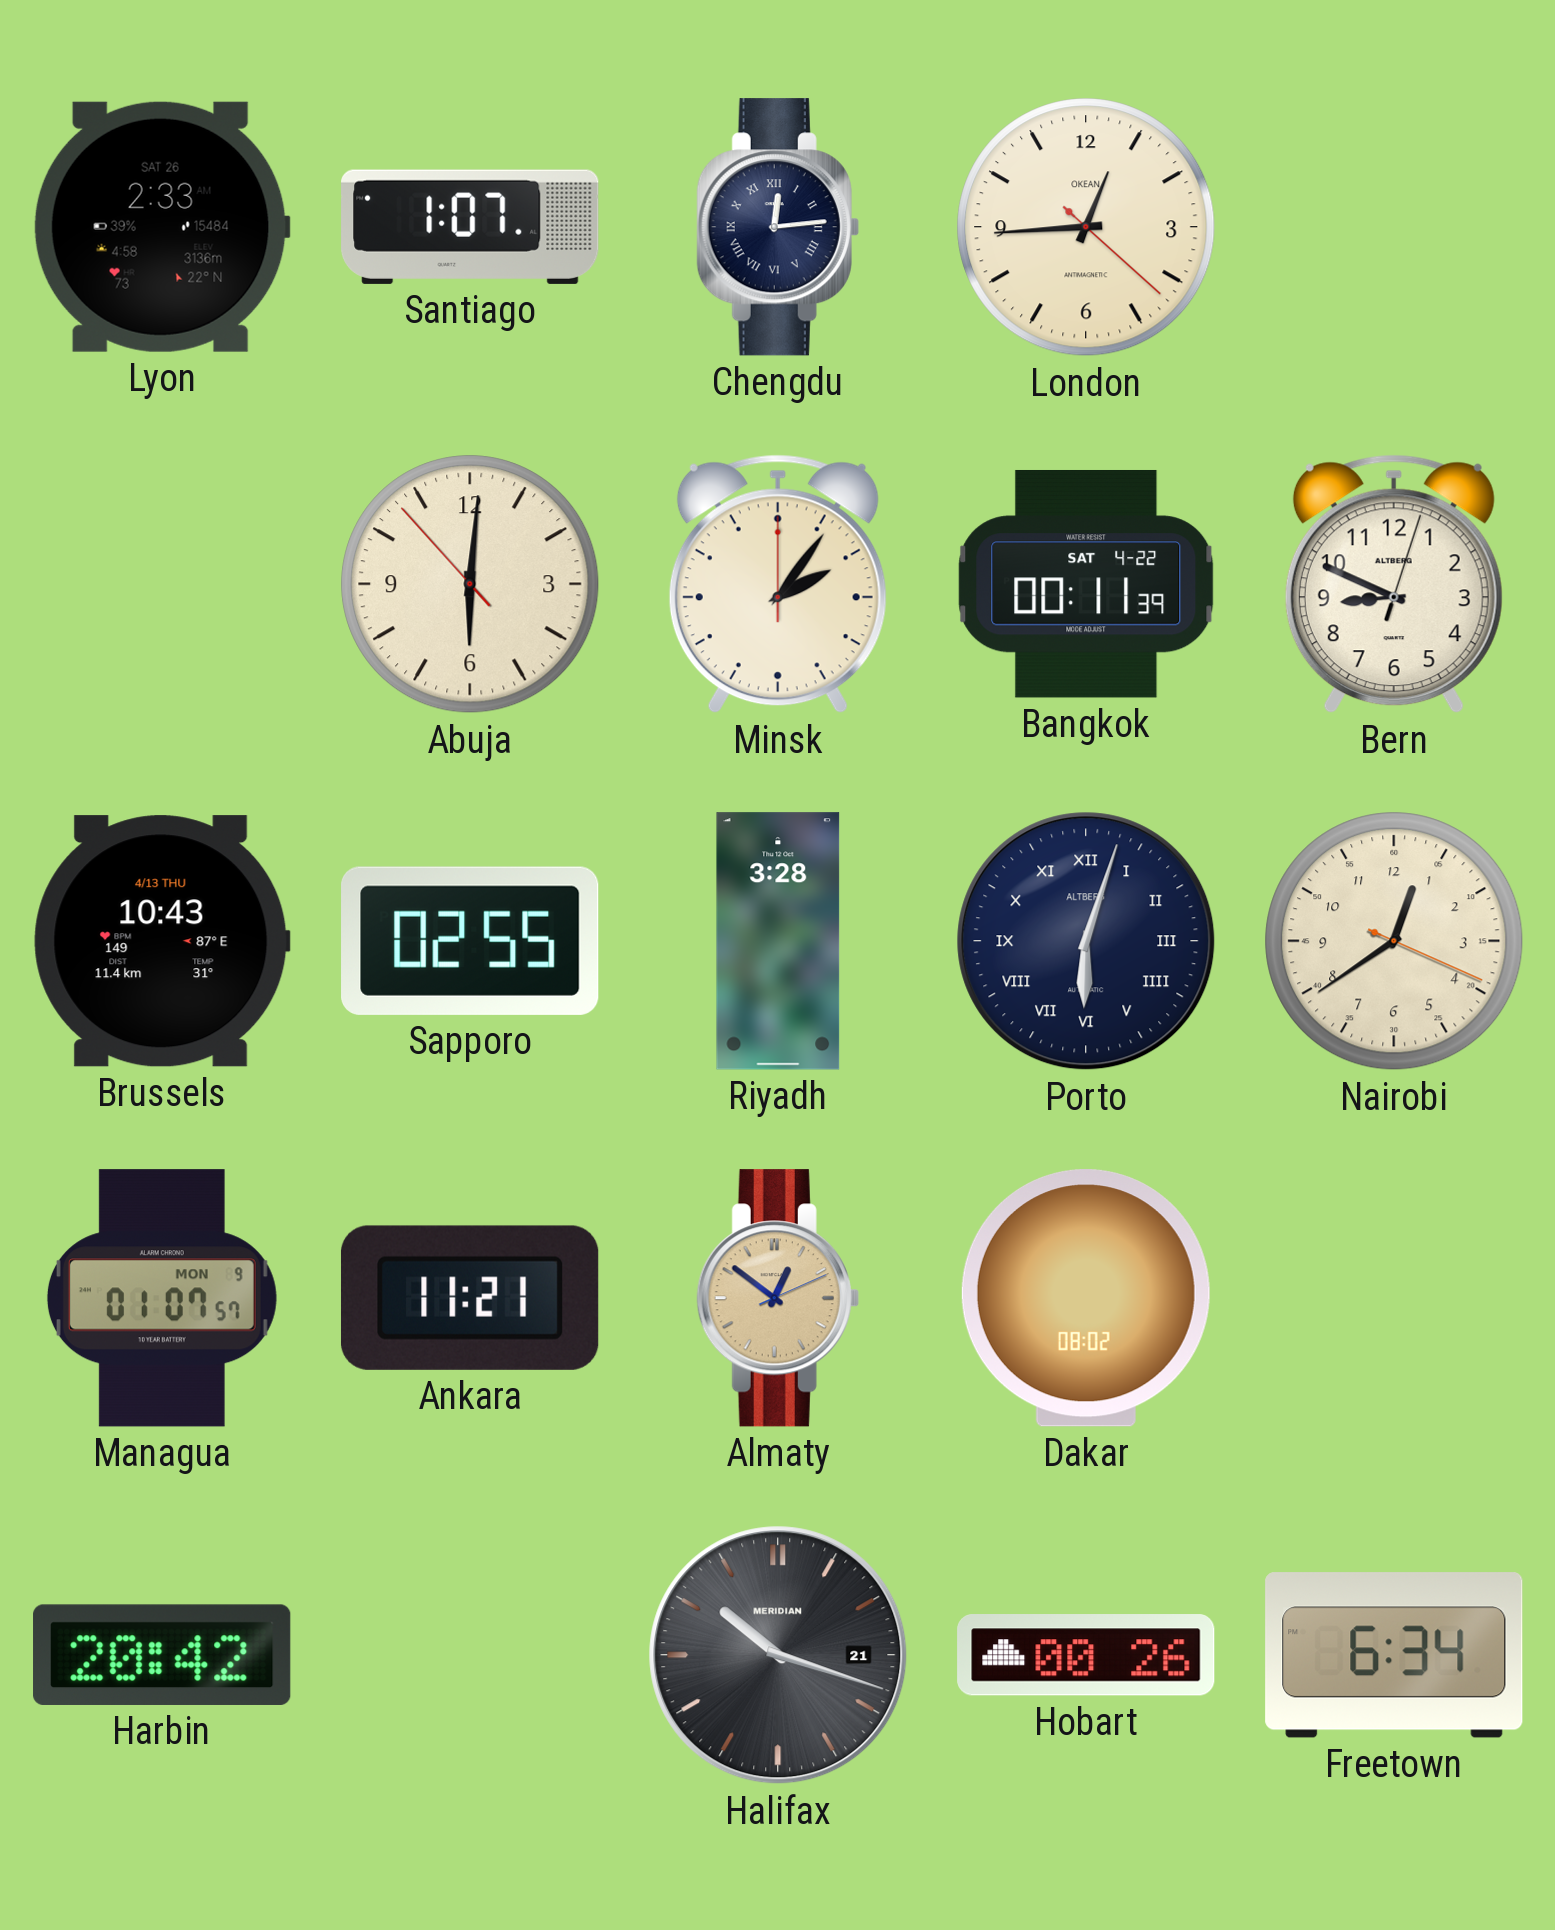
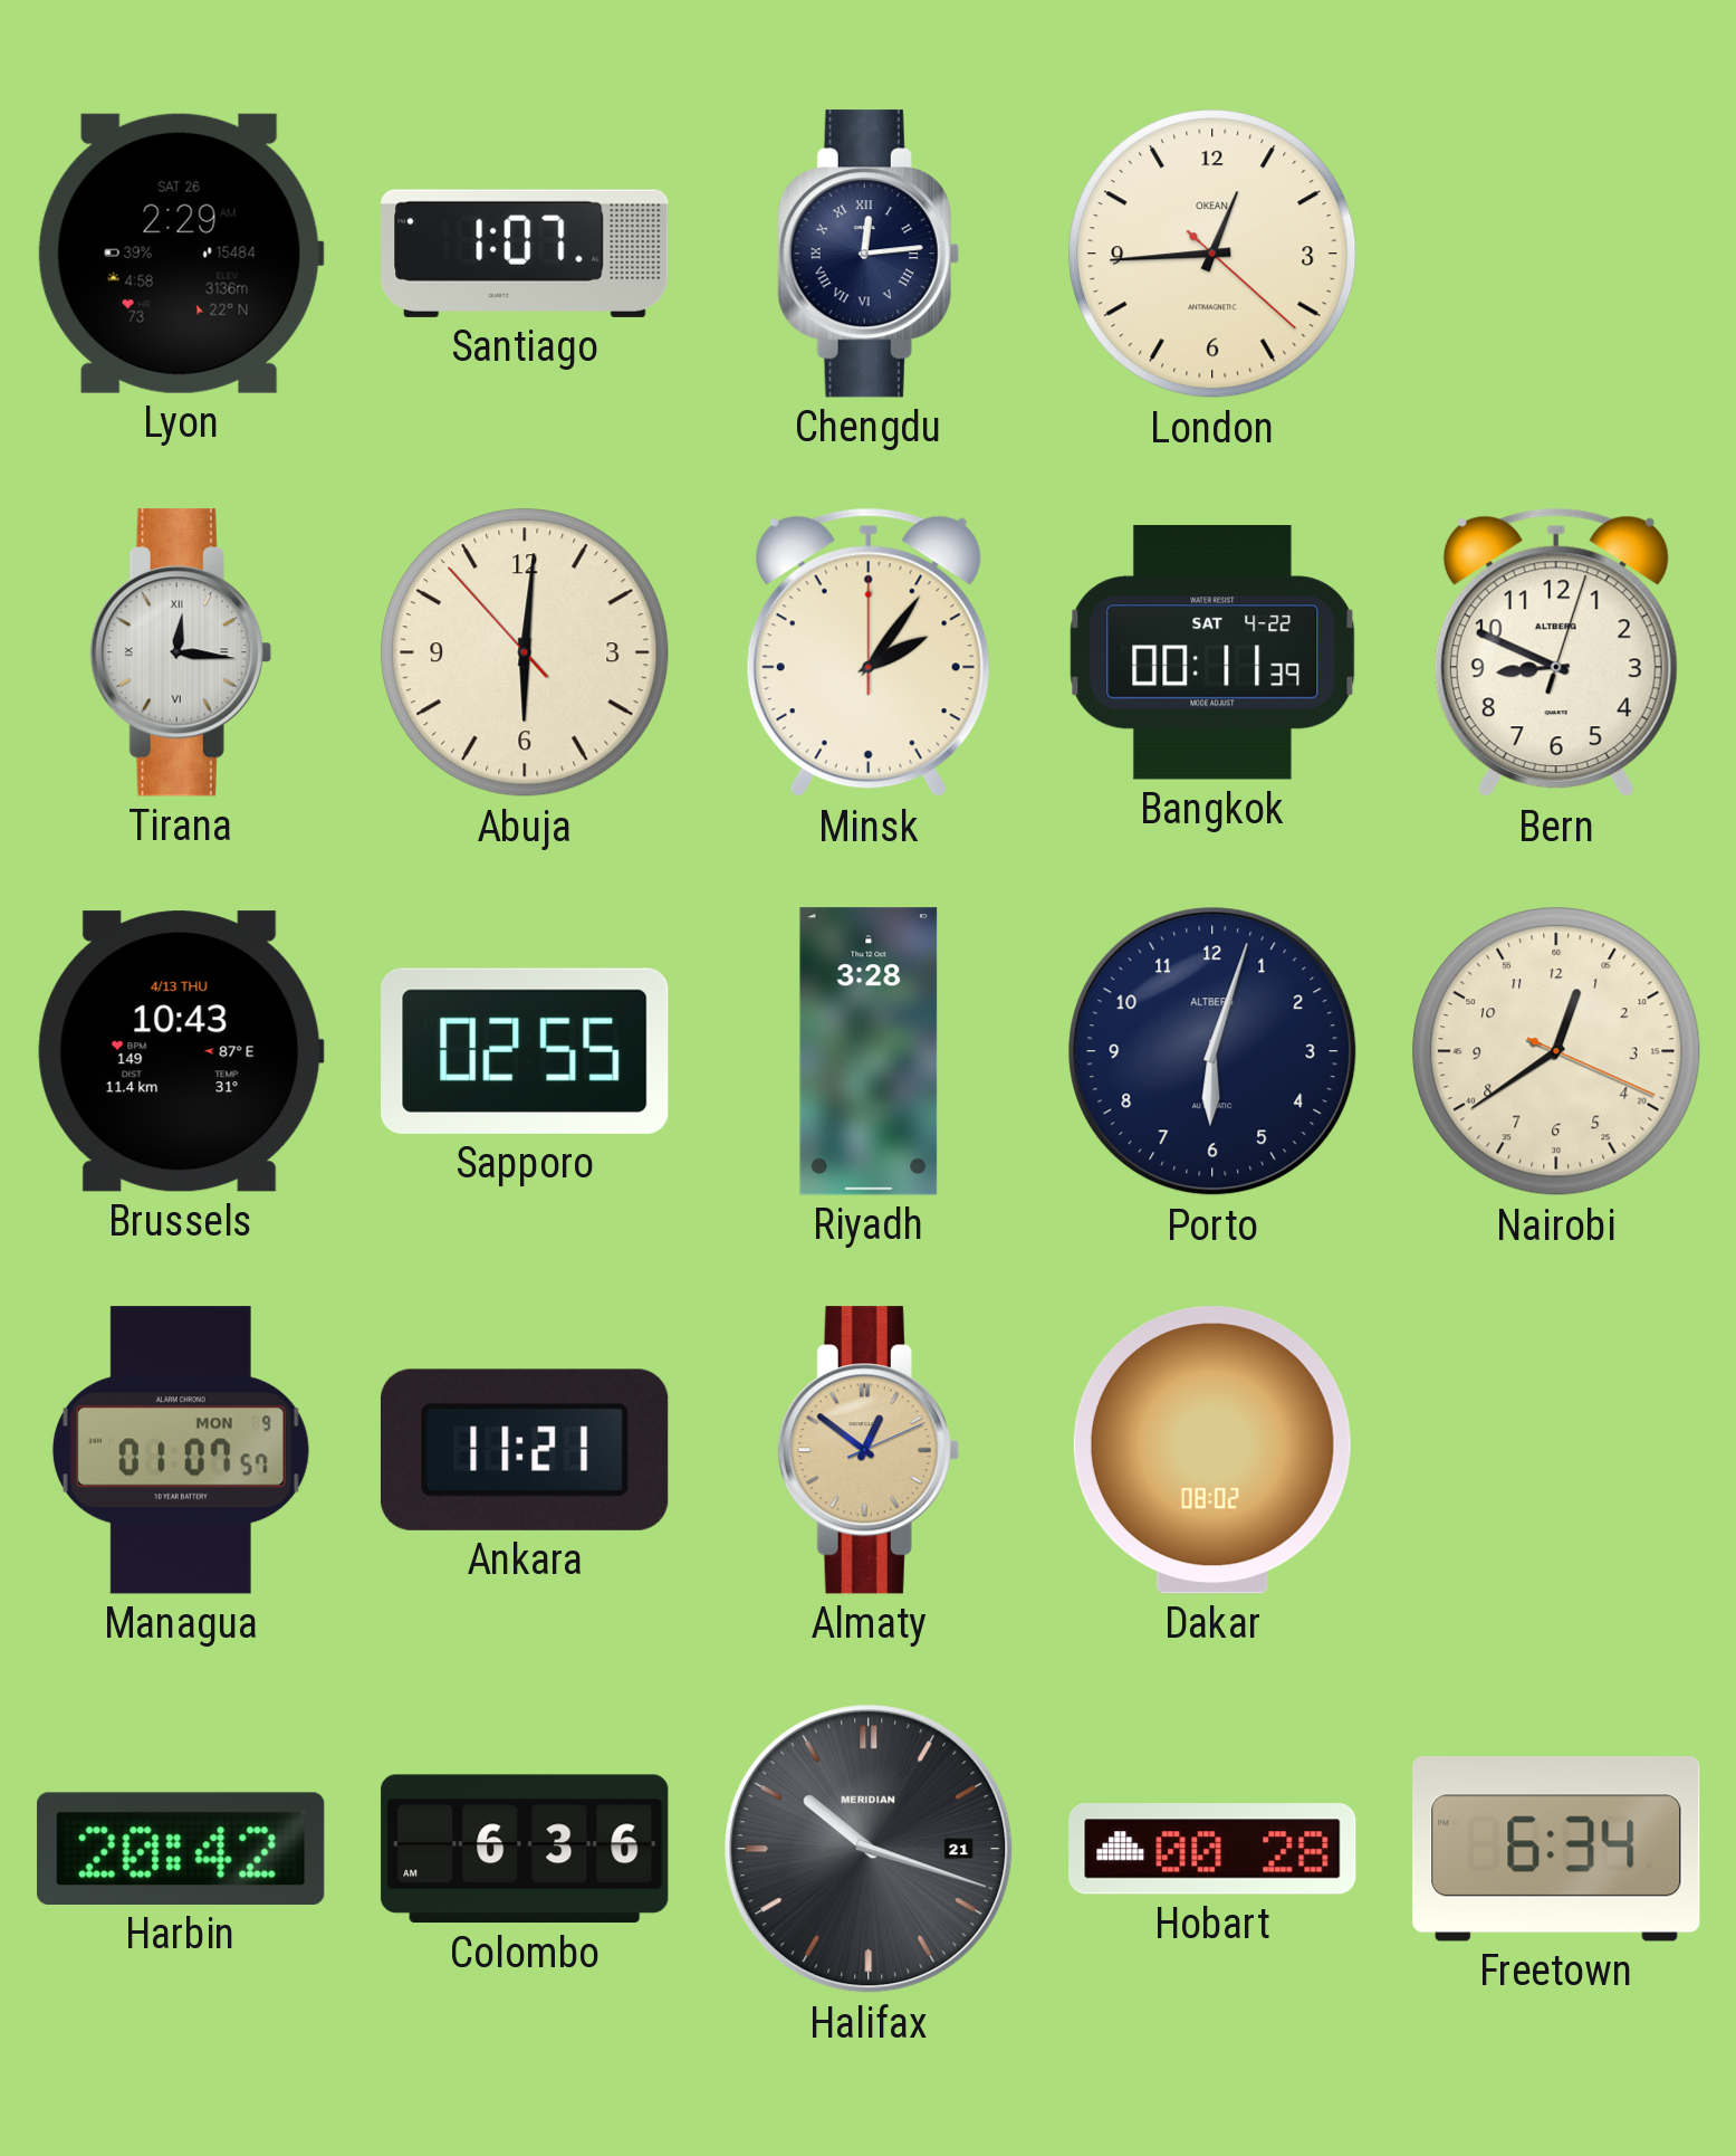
Lyon: 2:33 -> 2:29
Tirana: none -> 12:16
Porto numerals: Roman -> Arabic
Colombo: none -> 6:36
Hobart: 00:26 -> 00:28
